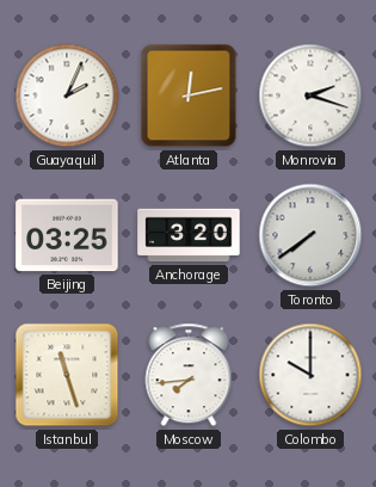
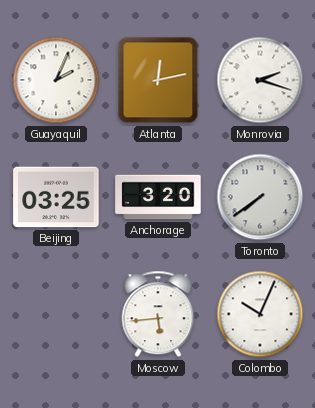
Istanbul: 11:27 -> none
Moscow: 7:44 -> 5:44
Colombo: 10:00 -> 10:04
